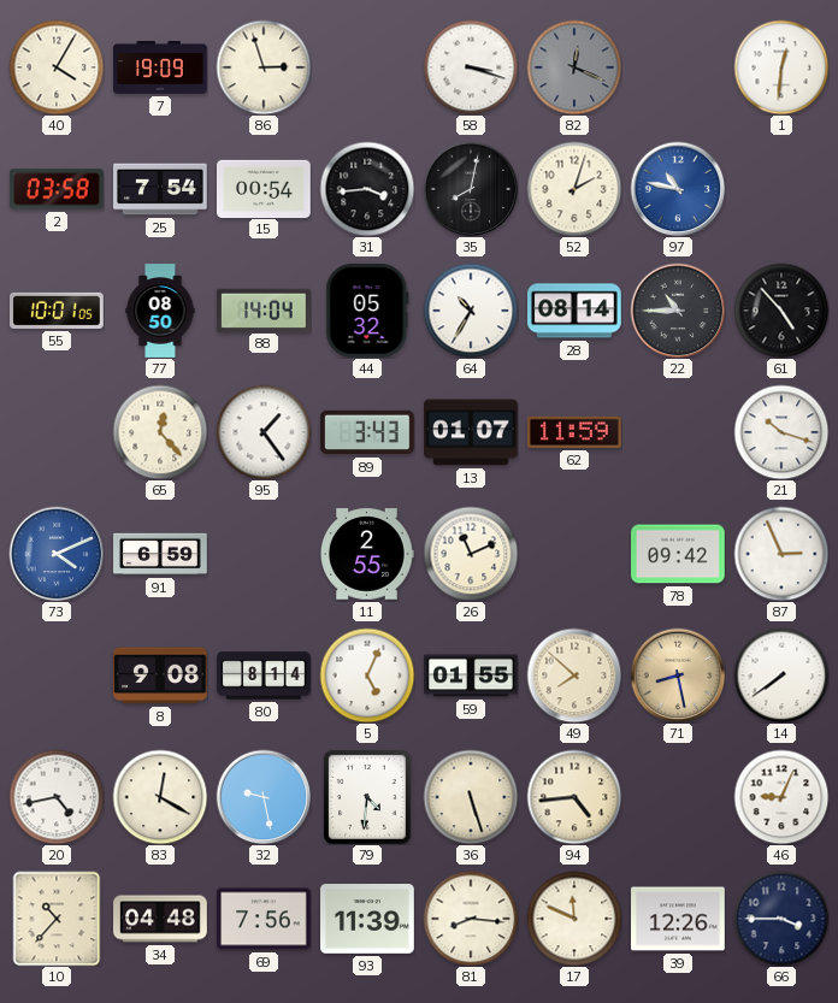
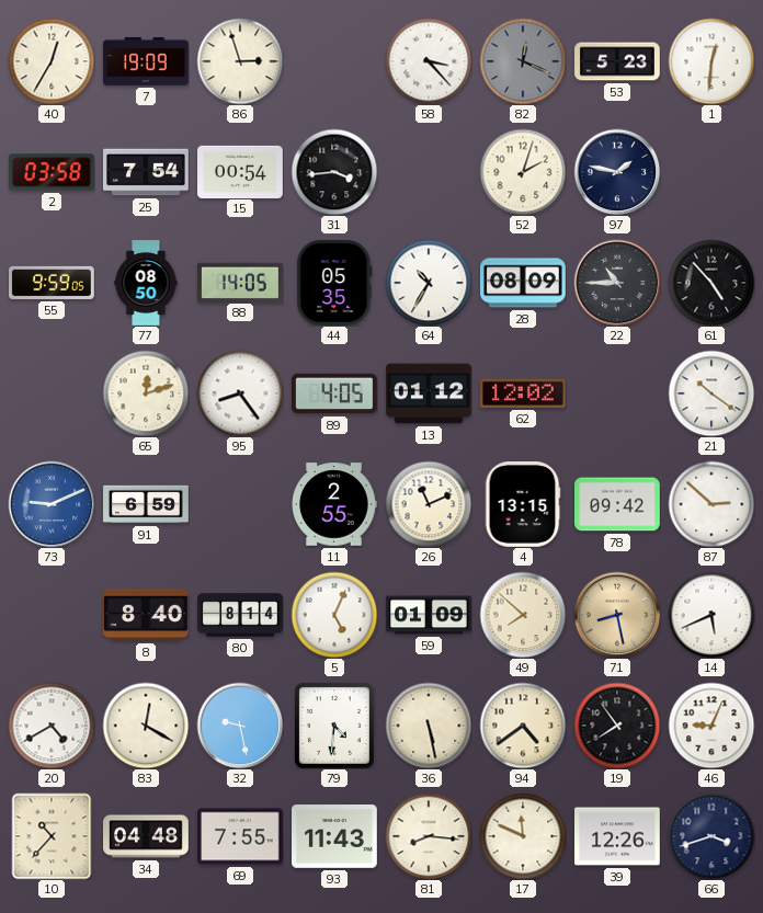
40: 4:05 -> 12:35
58: 3:18 -> 3:23
53: none -> 5:23
35: 8:02 -> none
97: 10:47 -> 1:47
97 dial: blue -> navy
55: 10:01 -> 9:59
88: 14:04 -> 14:05
44: 05:32 -> 05:35
28: 08:14 -> 08:09
65: 12:23 -> 12:12
95: 1:24 -> 8:24
89: 3:43 -> 4:05
13: 01:07 -> 01:12
62: 11:59 -> 12:02
21: 10:18 -> 10:21
73: 4:11 -> 9:11
4: none -> 13:15
87: 2:56 -> 2:52
8: 9:08 -> 8:40
59: 01:55 -> 01:09
14: 7:39 -> 5:41
20: 4:43 -> 4:40
36: 5:27 -> 5:28
94: 4:44 -> 4:39
19: none -> 7:54
69: 7:56 -> 7:55
93: 11:39 -> 11:43
66: 3:45 -> 3:42
